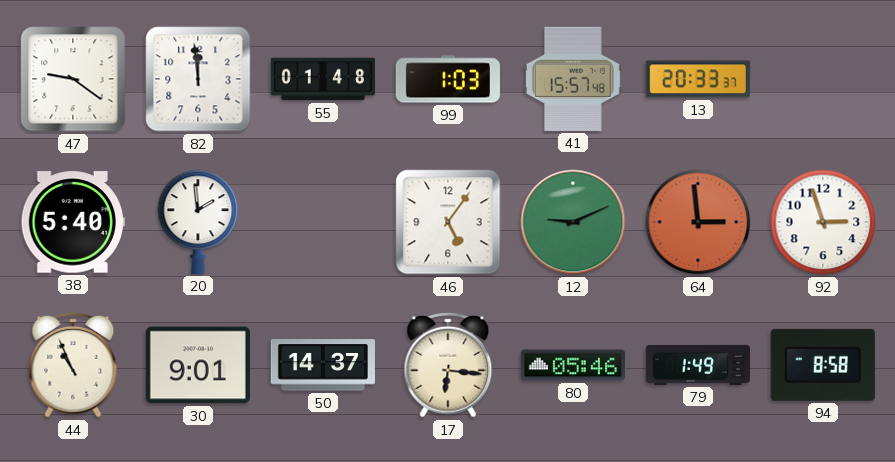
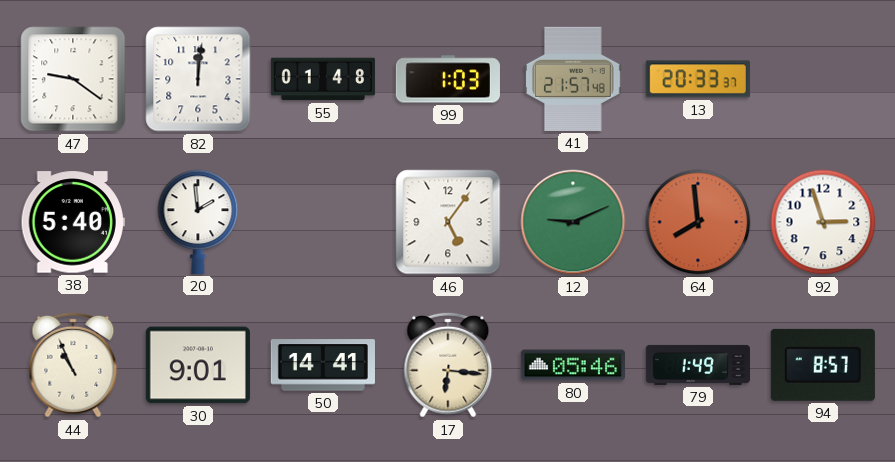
82: 11:59 -> 12:01
41: 15:57 -> 21:57
64: 2:59 -> 7:59
50: 14:37 -> 14:41
94: 8:58 -> 8:57
